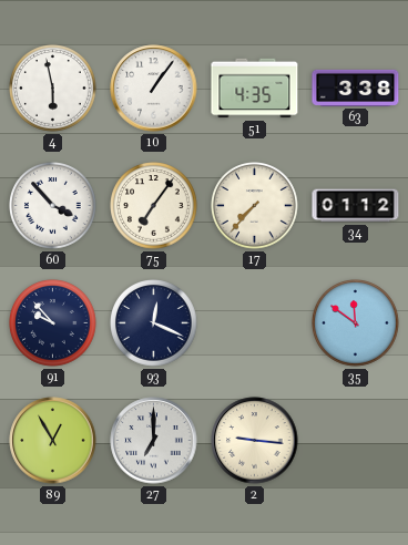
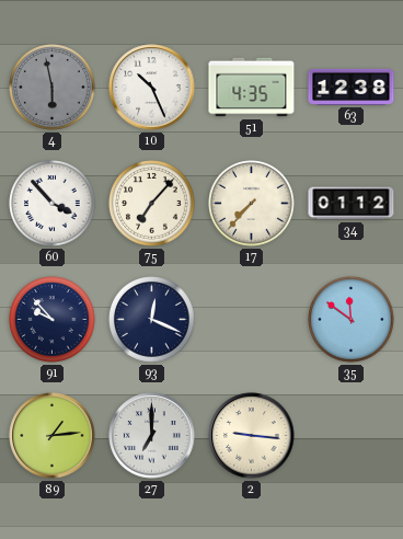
4 dial: white -> grey
10: 1:06 -> 10:26
63: 3:38 -> 12:38
75: 7:06 -> 7:07
89: 12:55 -> 1:14
